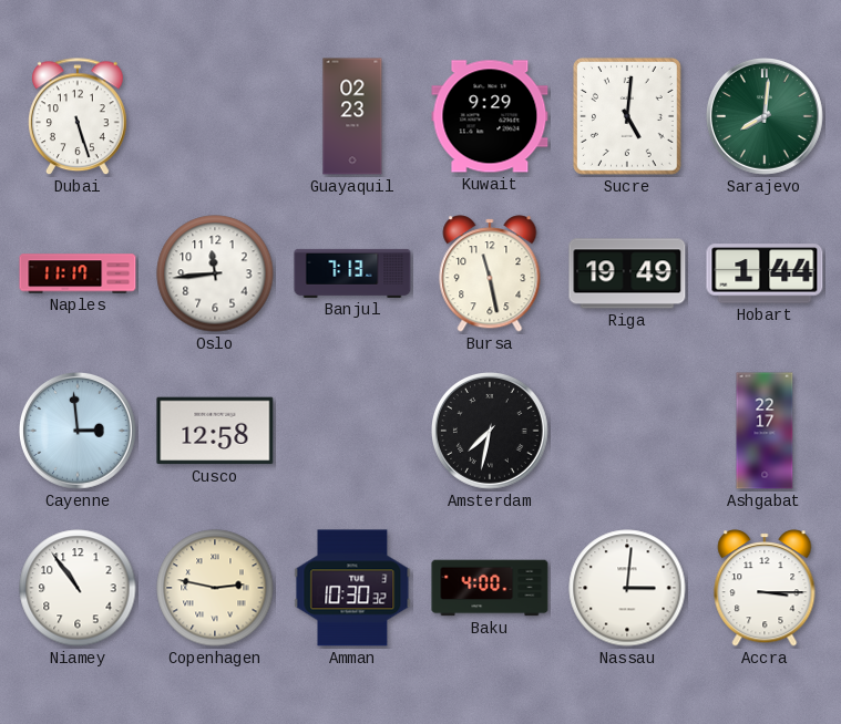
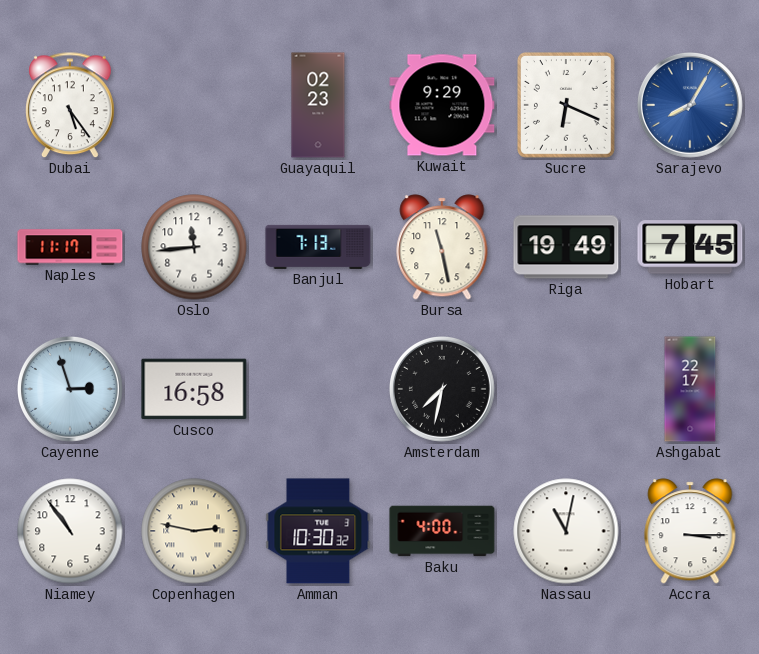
Dubai: 5:27 -> 5:24
Sucre: 5:01 -> 6:19
Sarajevo: 8:01 -> 8:05
Sarajevo dial: green -> blue
Hobart: 1:44 -> 7:45
Cayenne: 2:59 -> 2:57
Cusco: 12:58 -> 16:58
Nassau: 3:01 -> 11:02
